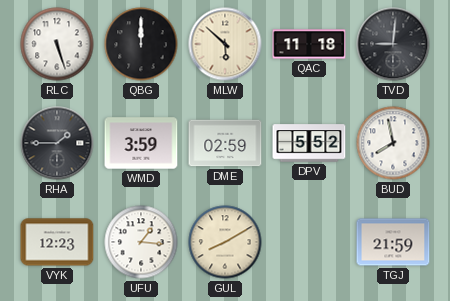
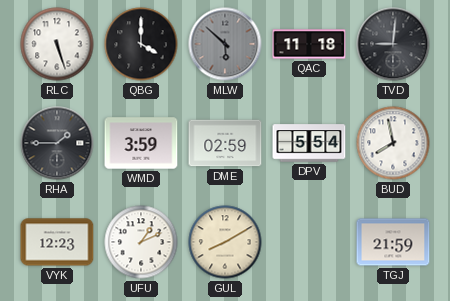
QBG: 12:00 -> 4:00
MLW dial: cream -> grey
DPV: 5:52 -> 5:54
UFU: 1:16 -> 1:11
